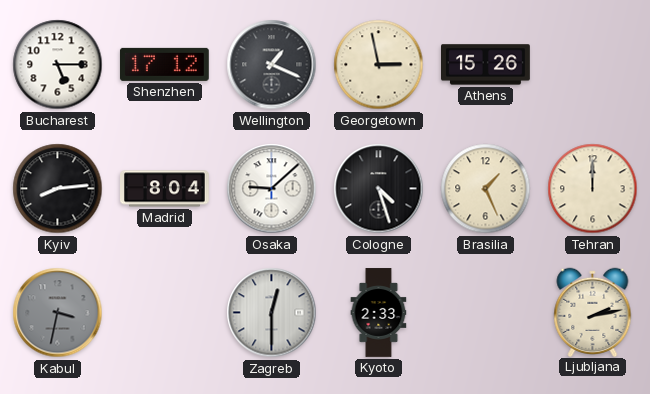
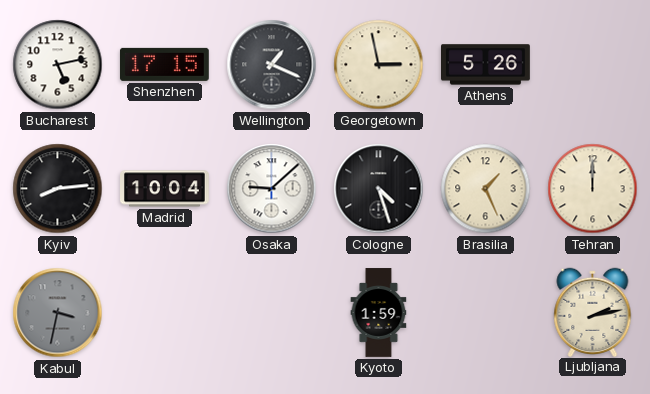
Bucharest: 5:15 -> 5:13
Shenzhen: 17:12 -> 17:15
Athens: 15:26 -> 5:26
Madrid: 8:04 -> 10:04
Zagreb: 12:30 -> none
Kyoto: 2:33 -> 1:59
